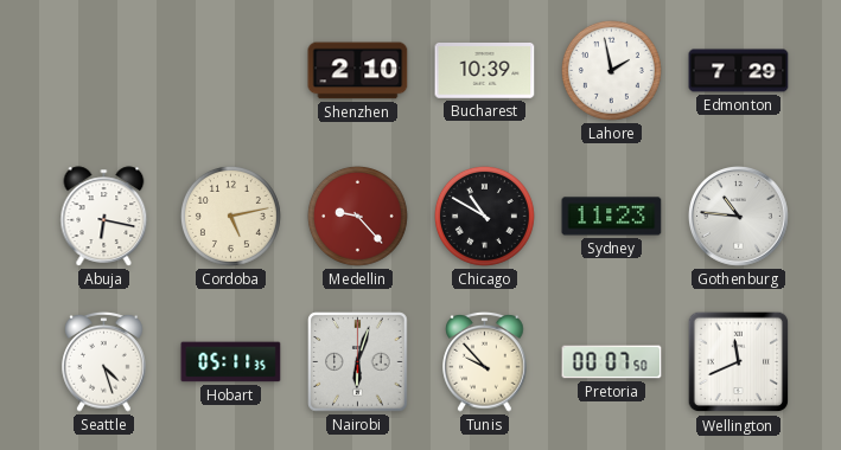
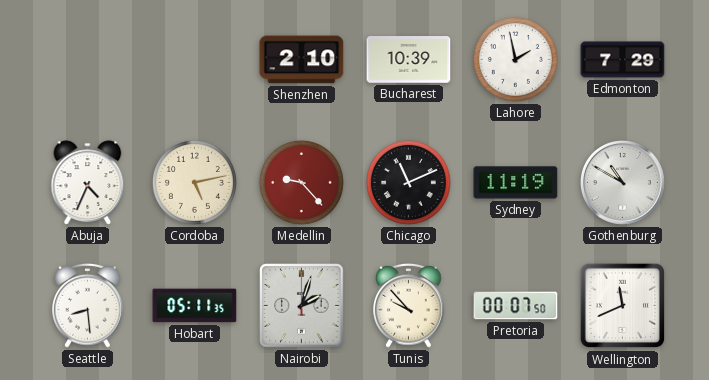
Abuja: 6:17 -> 4:34
Chicago: 10:50 -> 11:11
Sydney: 11:23 -> 11:19
Gothenburg: 10:46 -> 10:50
Seattle: 4:27 -> 8:29
Nairobi: 6:03 -> 2:03
